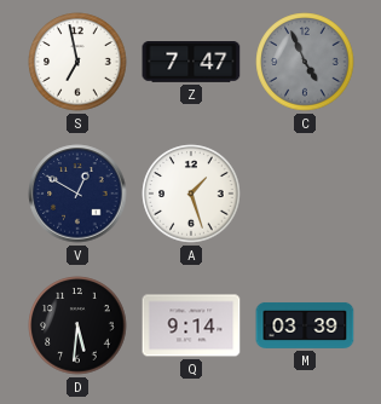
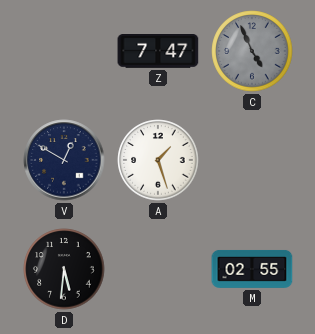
S: 6:58 -> none
Q: 9:14 -> none
M: 03:39 -> 02:55
